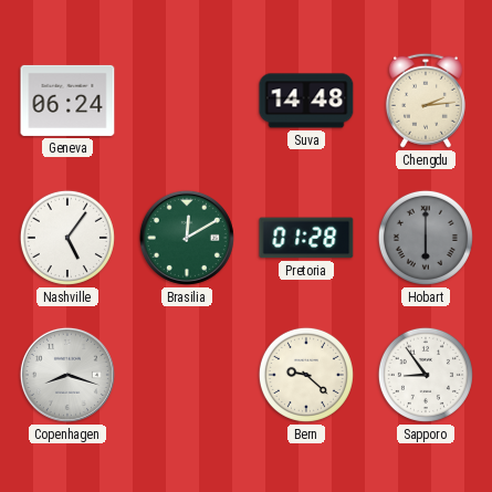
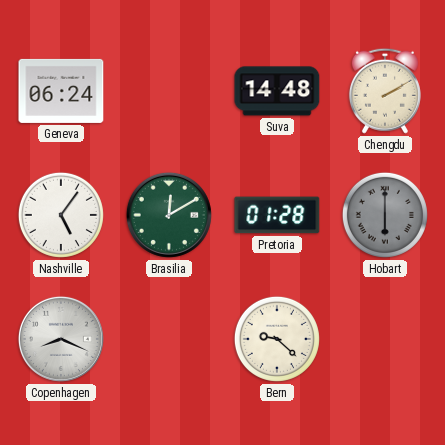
Chengdu: 2:14 -> 2:10
Copenhagen: 8:18 -> 8:19
Sapporo: 8:54 -> none
